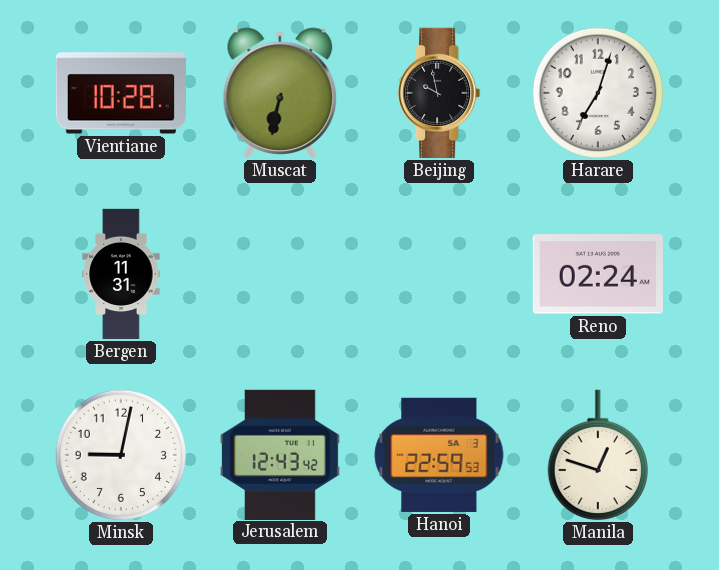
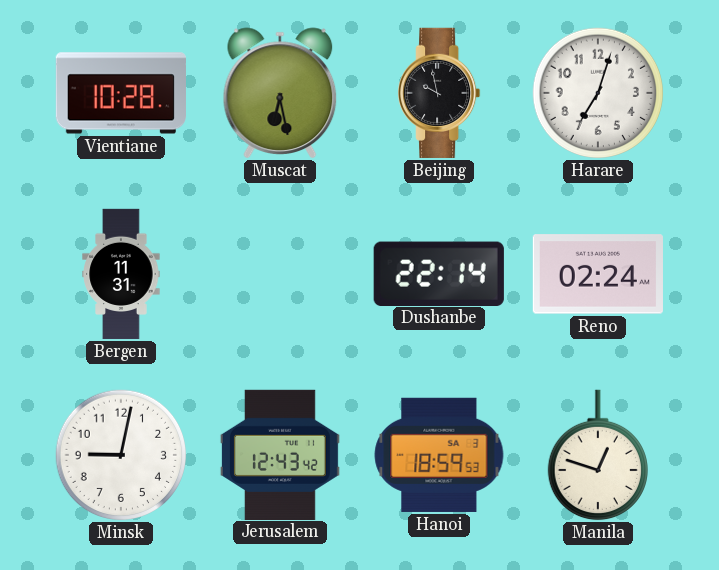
Muscat: 6:32 -> 6:28
Dushanbe: none -> 22:14
Hanoi: 22:59 -> 18:59
